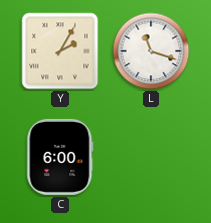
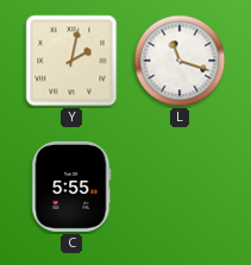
Y: 2:05 -> 2:02
C: 6:00 -> 5:55
